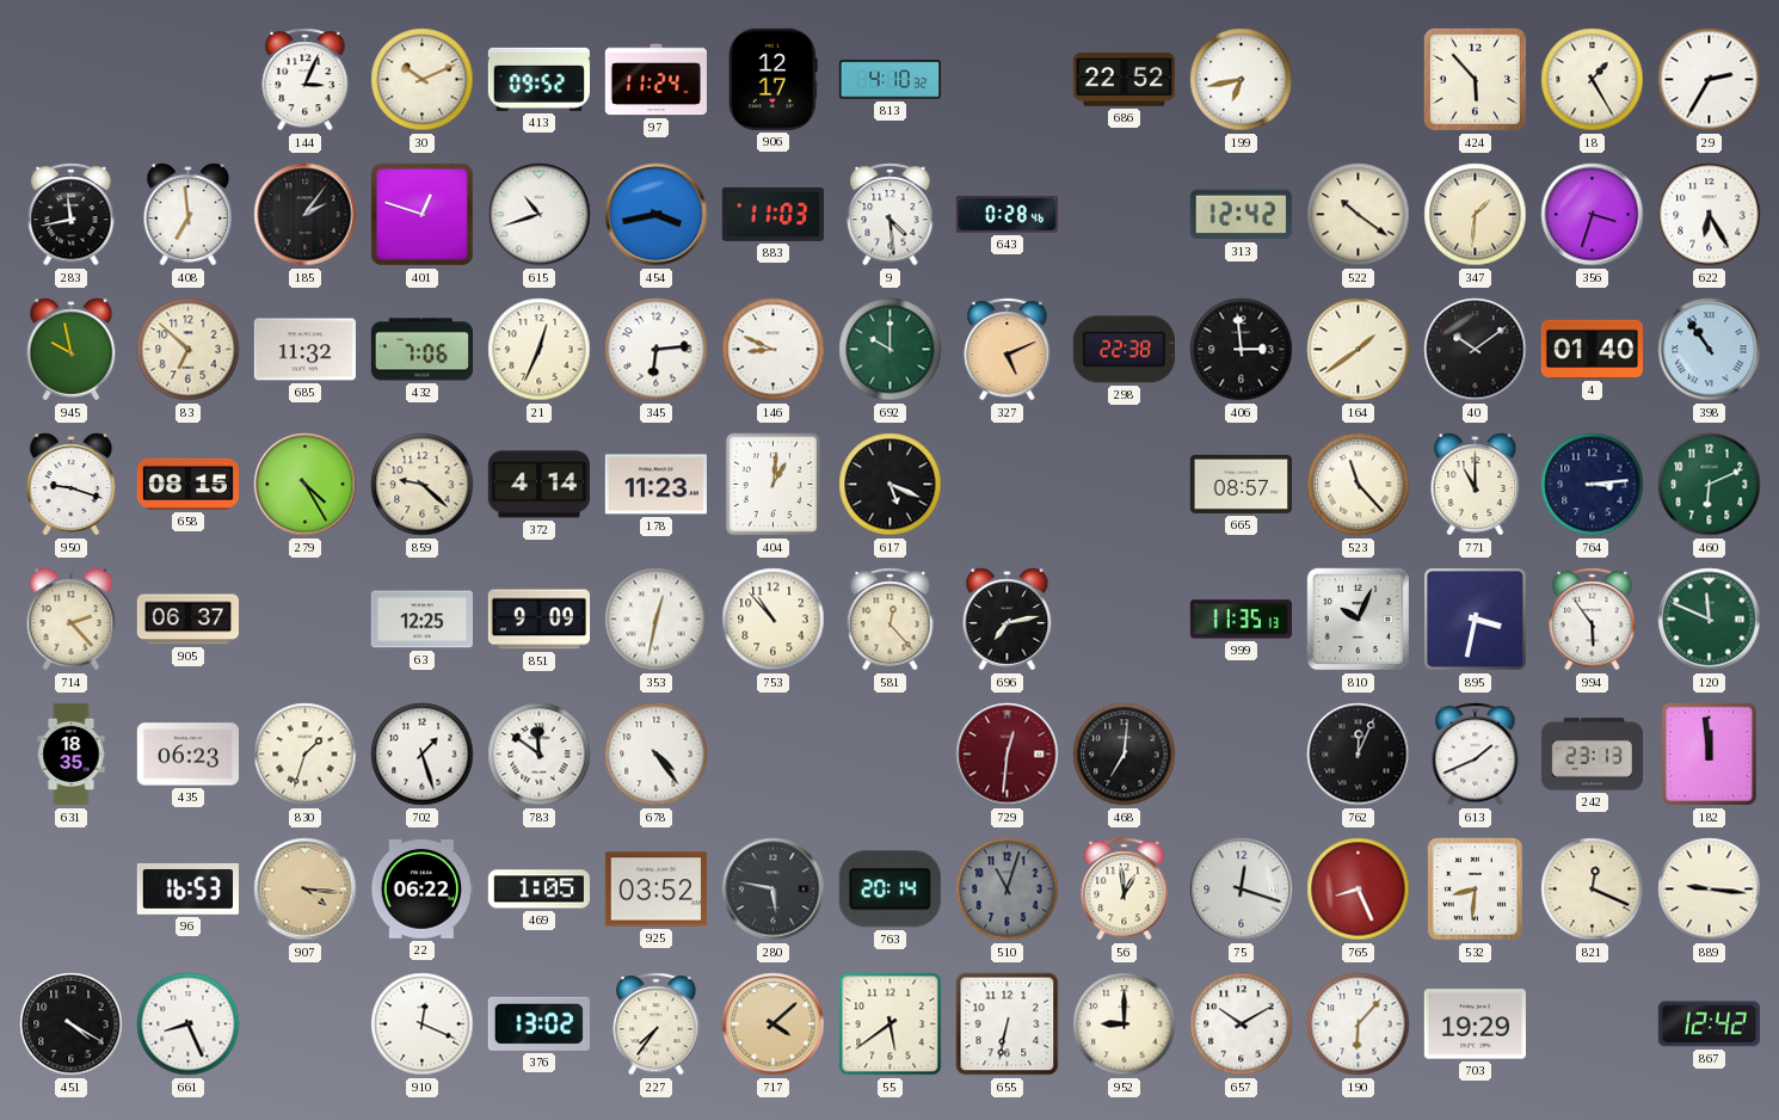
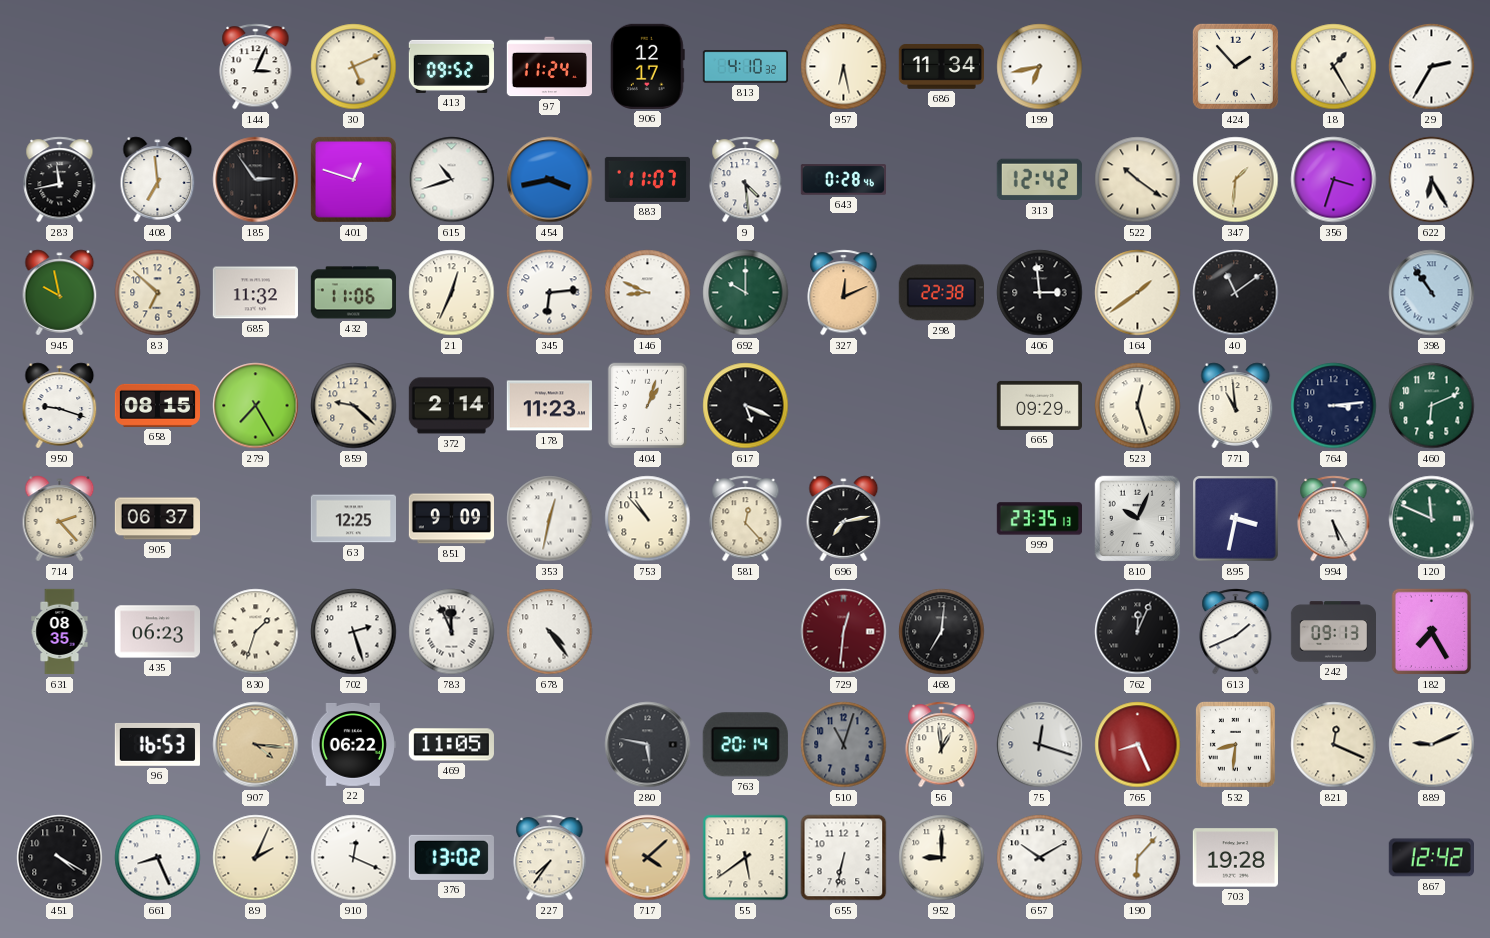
30: 10:11 -> 5:11
957: none -> 6:28
686: 22:52 -> 11:34
424: 5:53 -> 1:53
185: 2:06 -> 2:54
883: 11:03 -> 11:07
432: 7:06 -> 11:06
327: 5:11 -> 12:11
40: 10:09 -> 11:09
4: 01:40 -> none
279: 4:25 -> 7:25
372: 4:14 -> 2:14
404: 1:01 -> 1:03
665: 08:57 -> 09:29
523: 11:23 -> 12:27
771: 11:00 -> 10:59
999: 11:35 -> 23:35
994: 5:54 -> 5:25
631: 18:35 -> 08:35
702: 1:27 -> 2:27
783: 11:51 -> 11:56
242: 23:13 -> 09:13
182: 11:59 -> 7:25
469: 1:05 -> 11:05
925: 03:52 -> none
889: 9:16 -> 9:11
89: none -> 2:04
703: 19:29 -> 19:28
